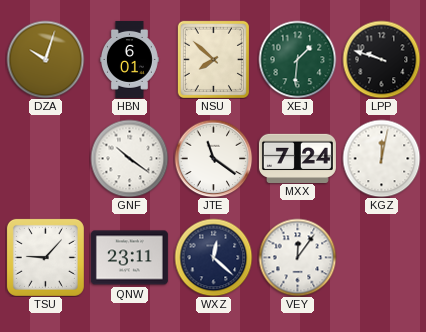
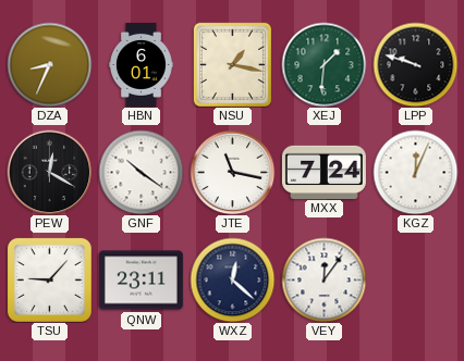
DZA: 10:03 -> 8:34
NSU: 7:52 -> 1:17
PEW: none -> 12:20
JTE: 11:21 -> 11:17
KGZ: 12:02 -> 12:04
